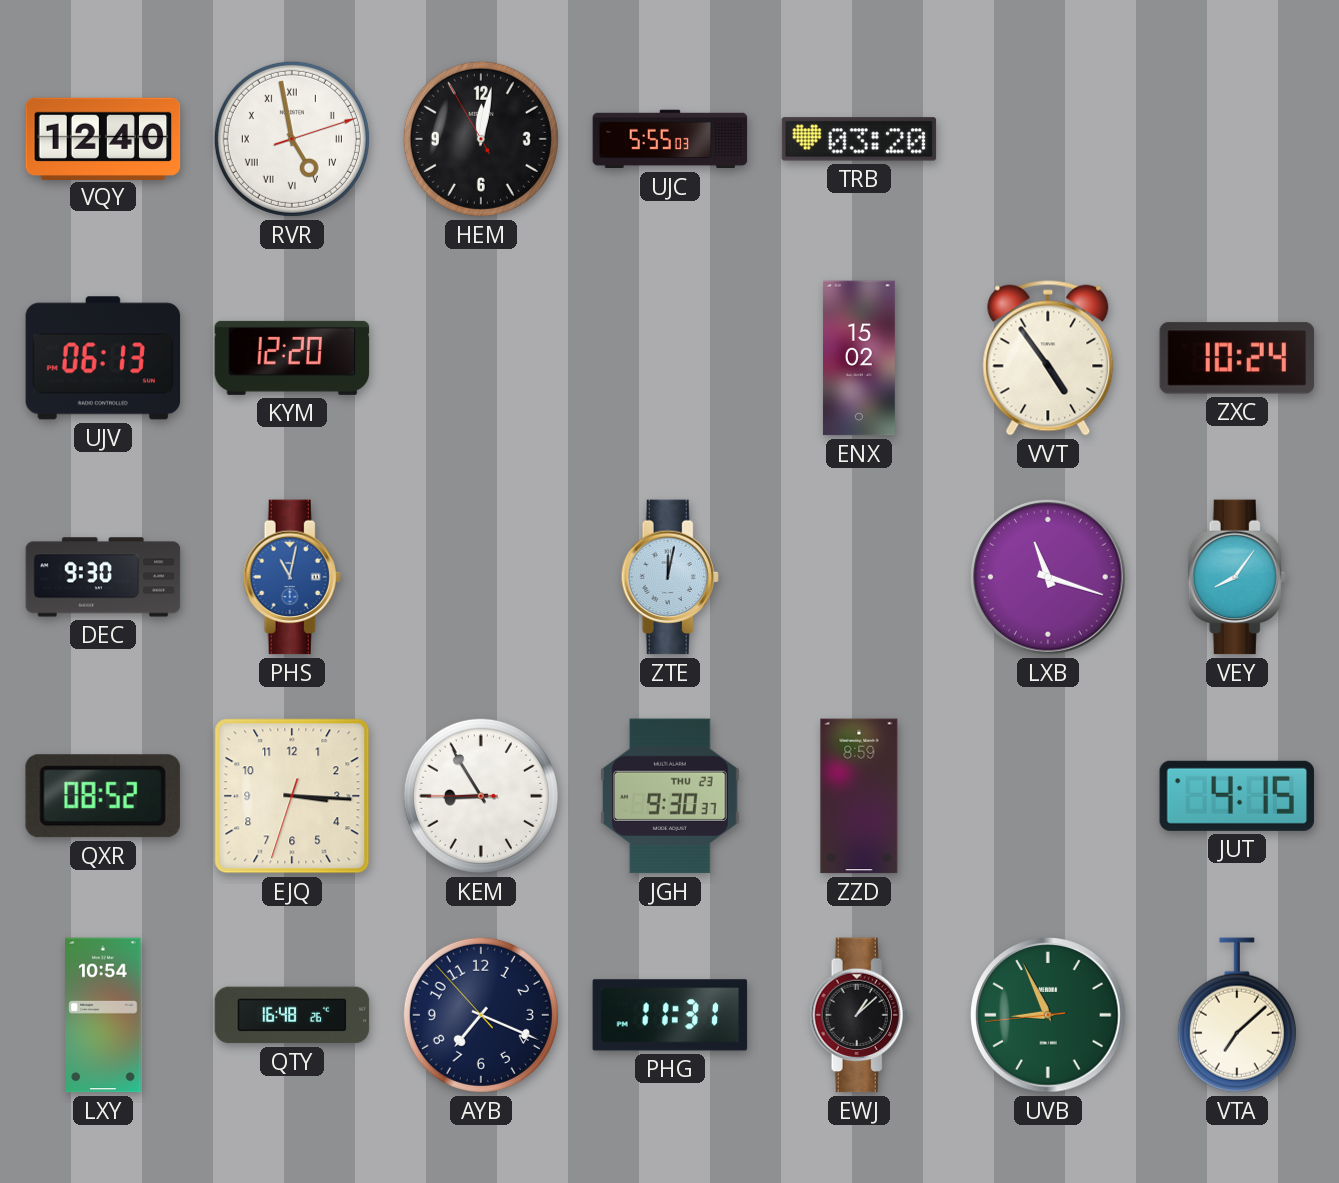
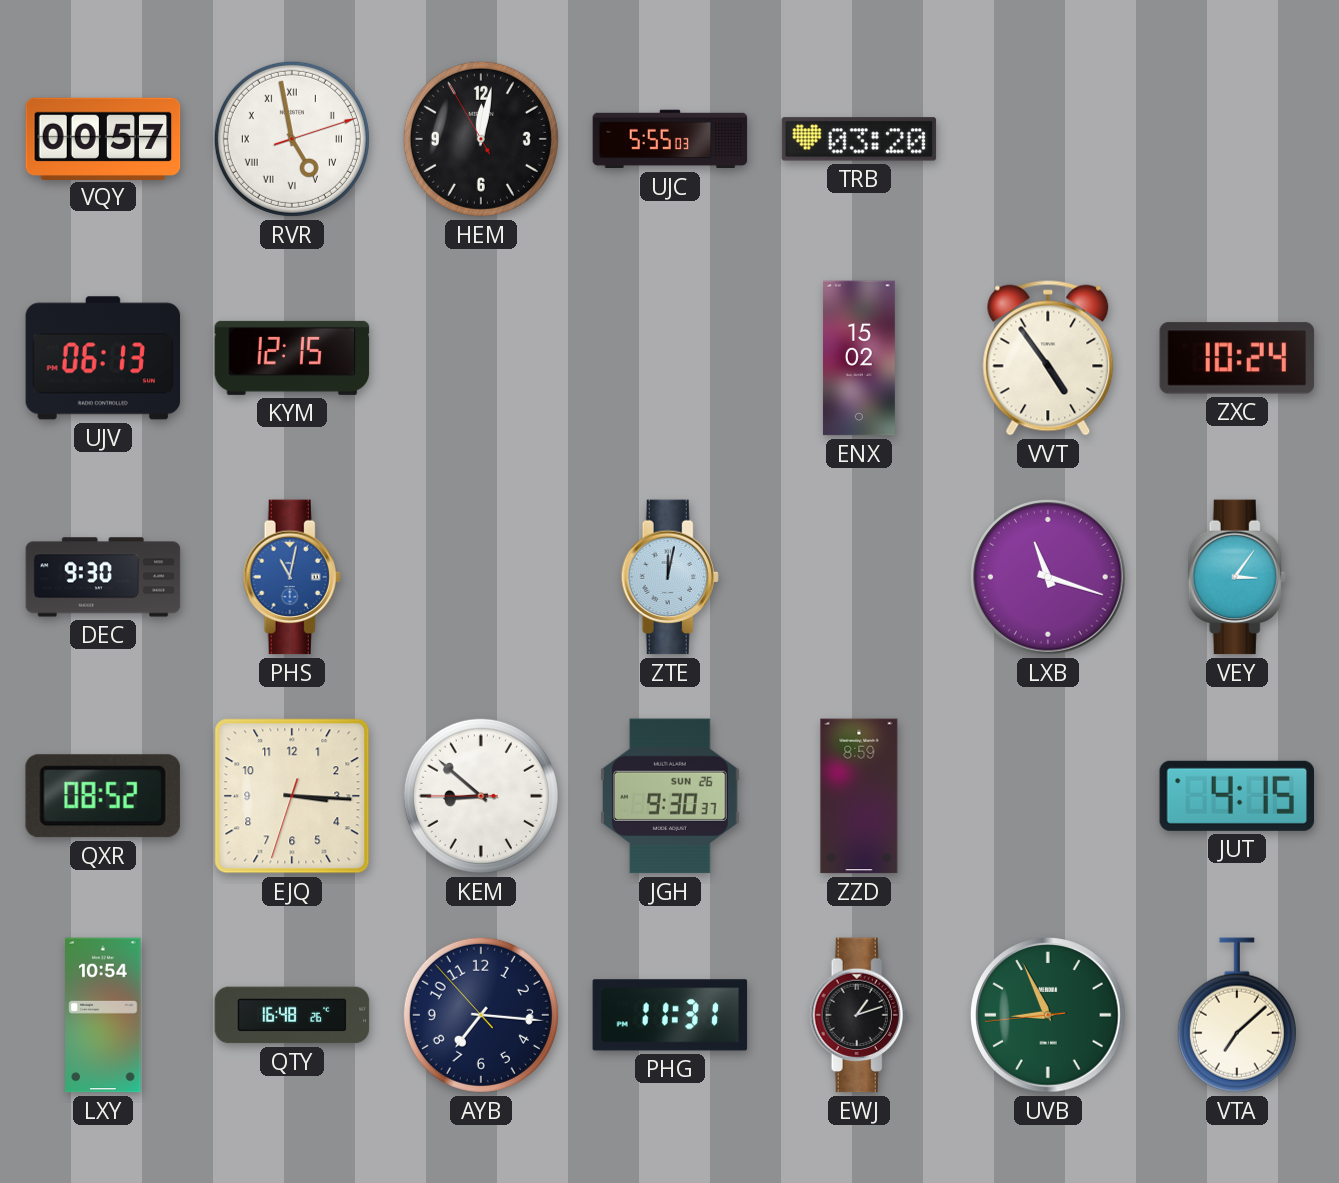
VQY: 12:40 -> 00:57
KYM: 12:20 -> 12:15
VEY: 8:06 -> 3:06
KEM: 8:54 -> 8:51
JGH date: THU 23 -> SUN 26
AYB: 7:18 -> 7:15
EWJ: 1:08 -> 1:12
